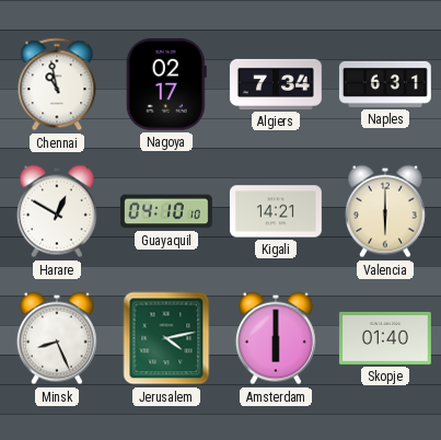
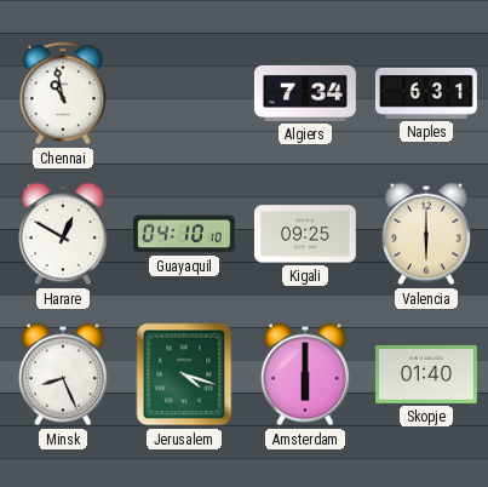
Nagoya: 02:17 -> none
Kigali: 14:21 -> 09:25
Jerusalem: 4:13 -> 4:18
